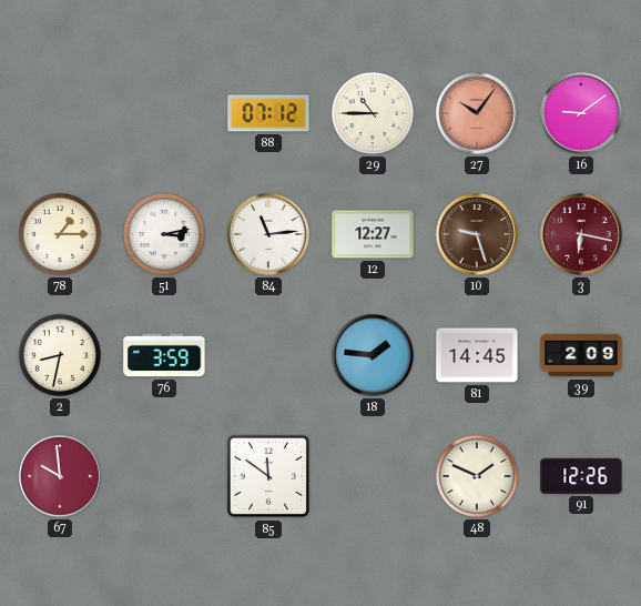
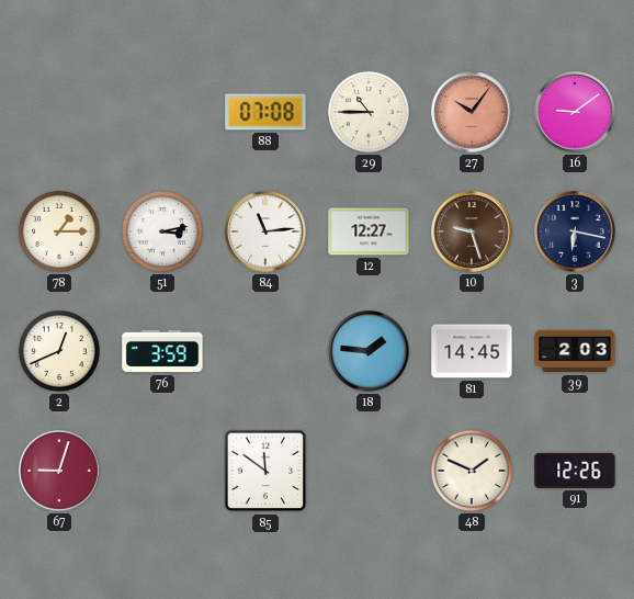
88: 07:12 -> 07:08
3 dial: burgundy -> navy
2: 8:32 -> 12:41
39: 2:09 -> 2:03
67: 9:59 -> 9:03
